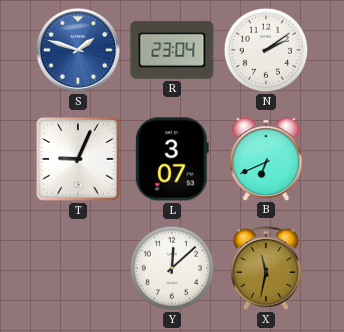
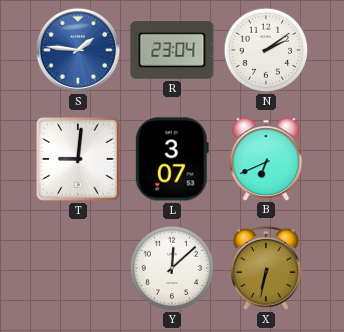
S: 1:48 -> 1:46
T: 9:04 -> 9:01
X: 11:32 -> 6:32
